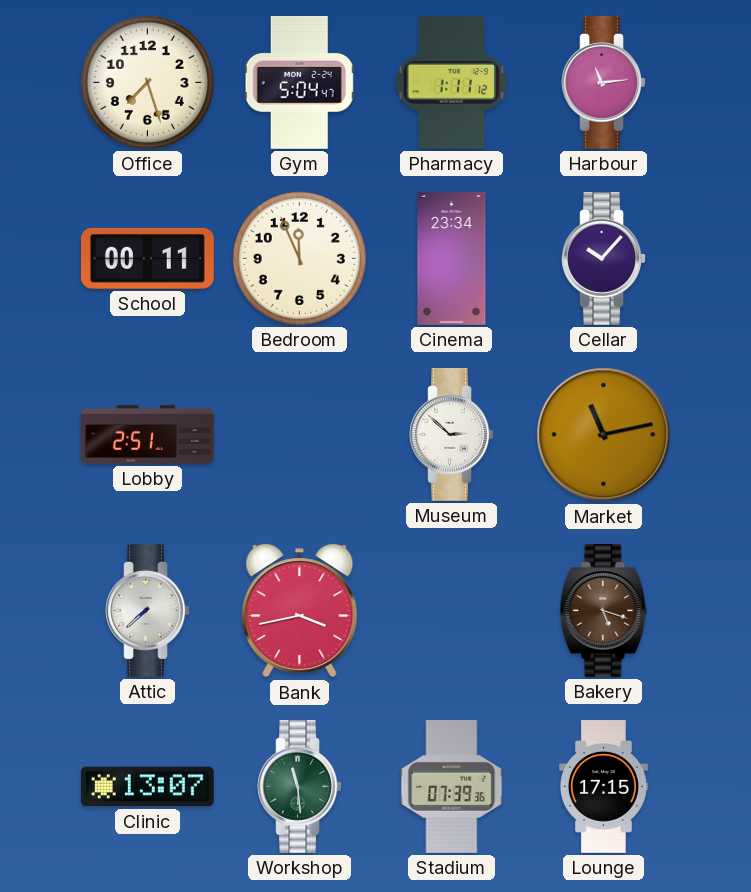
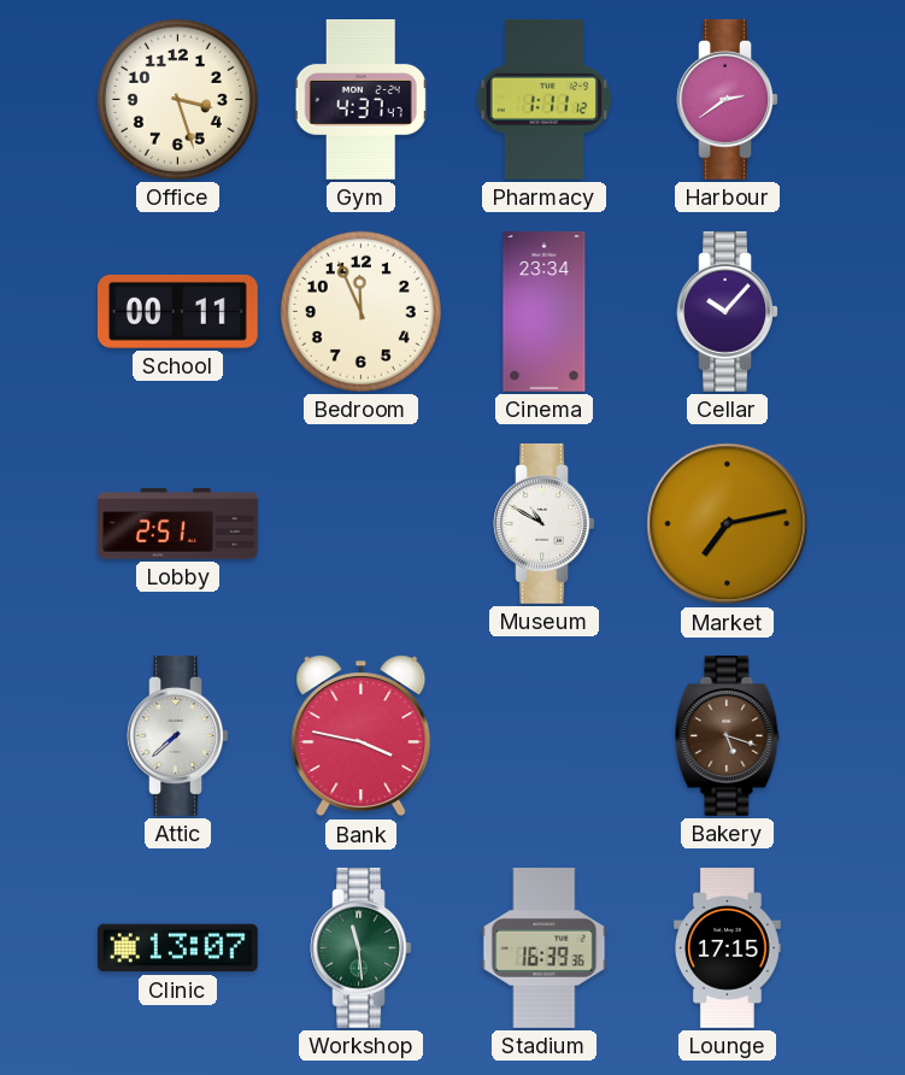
Office: 7:27 -> 3:27
Gym: 5:04 -> 4:37
Harbour: 11:14 -> 2:39
Museum: 2:52 -> 10:50
Market: 11:13 -> 7:13
Bank: 3:43 -> 3:47
Stadium: 07:39 -> 16:39
